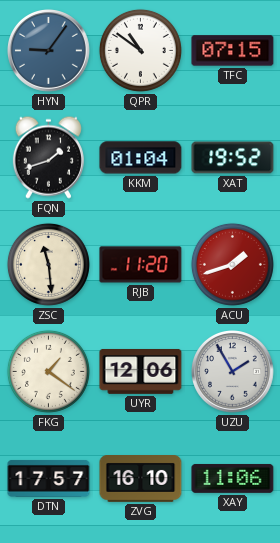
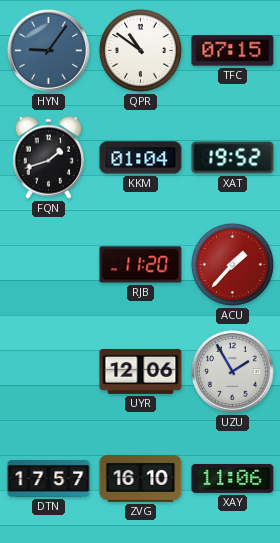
ZSC: 11:29 -> none
ACU: 1:42 -> 1:37
FKG: 1:21 -> none
